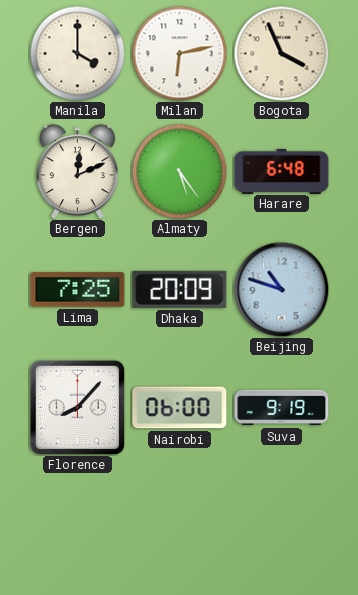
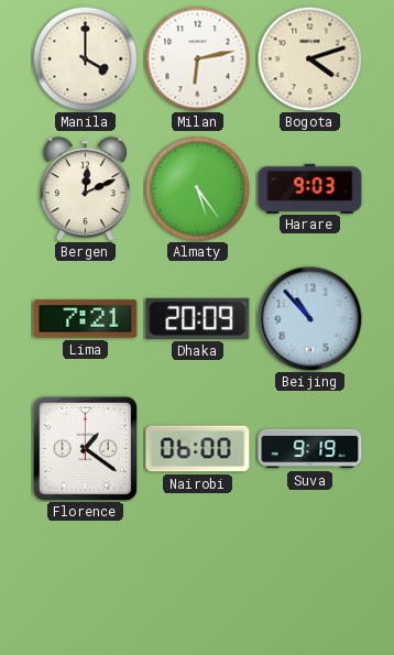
Bogota: 3:56 -> 4:12
Harare: 6:48 -> 9:03
Lima: 7:25 -> 7:21
Beijing: 10:48 -> 10:53
Florence: 8:07 -> 1:21
